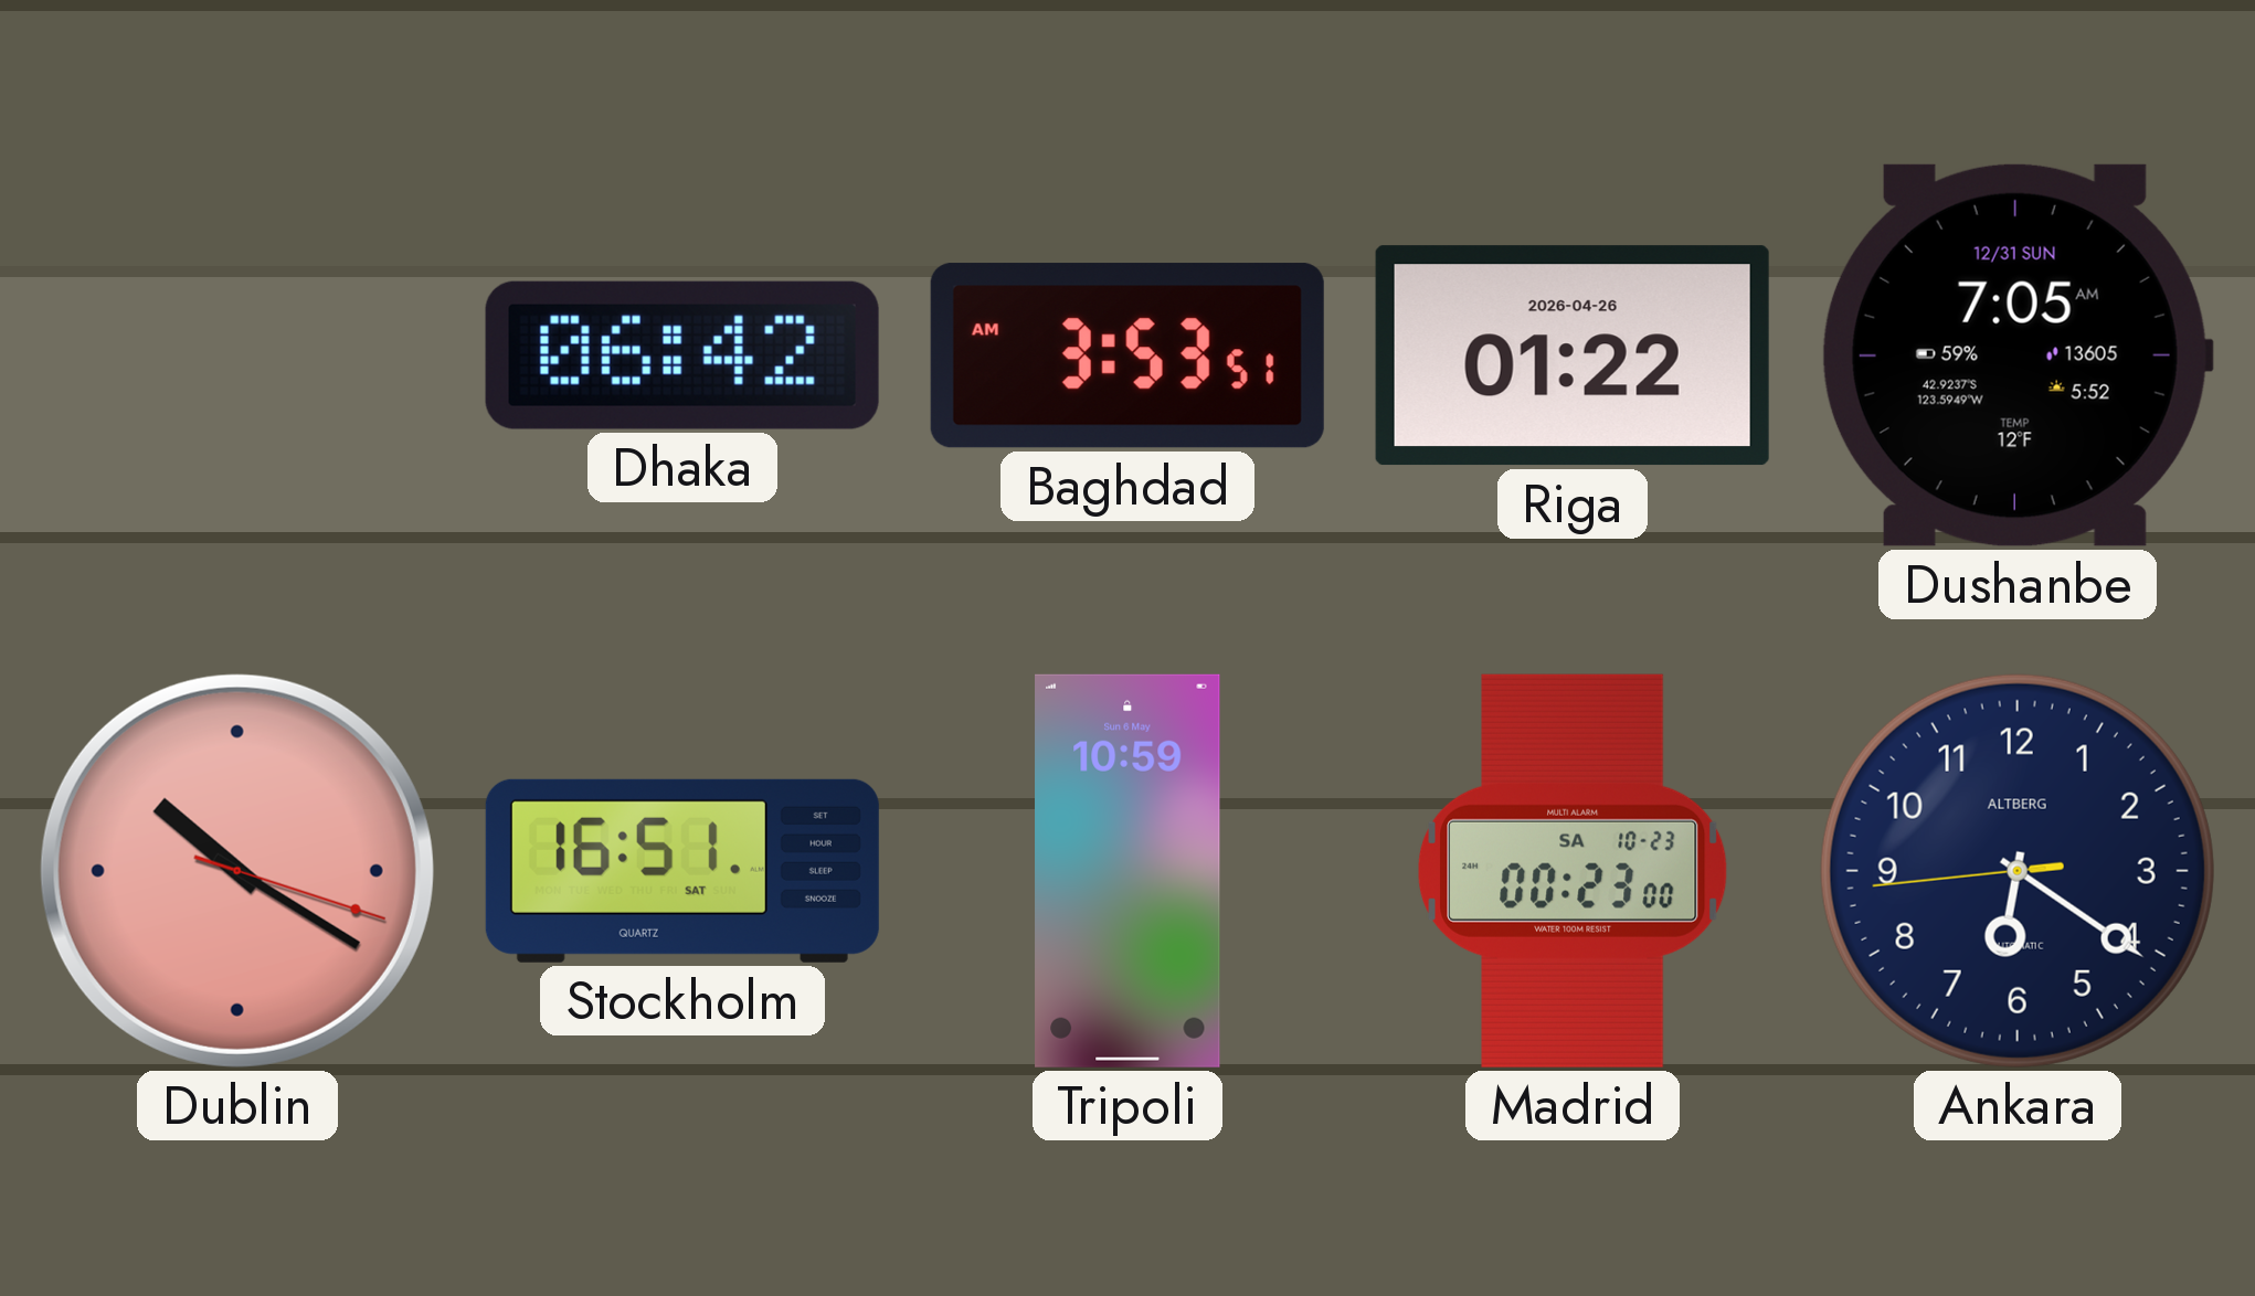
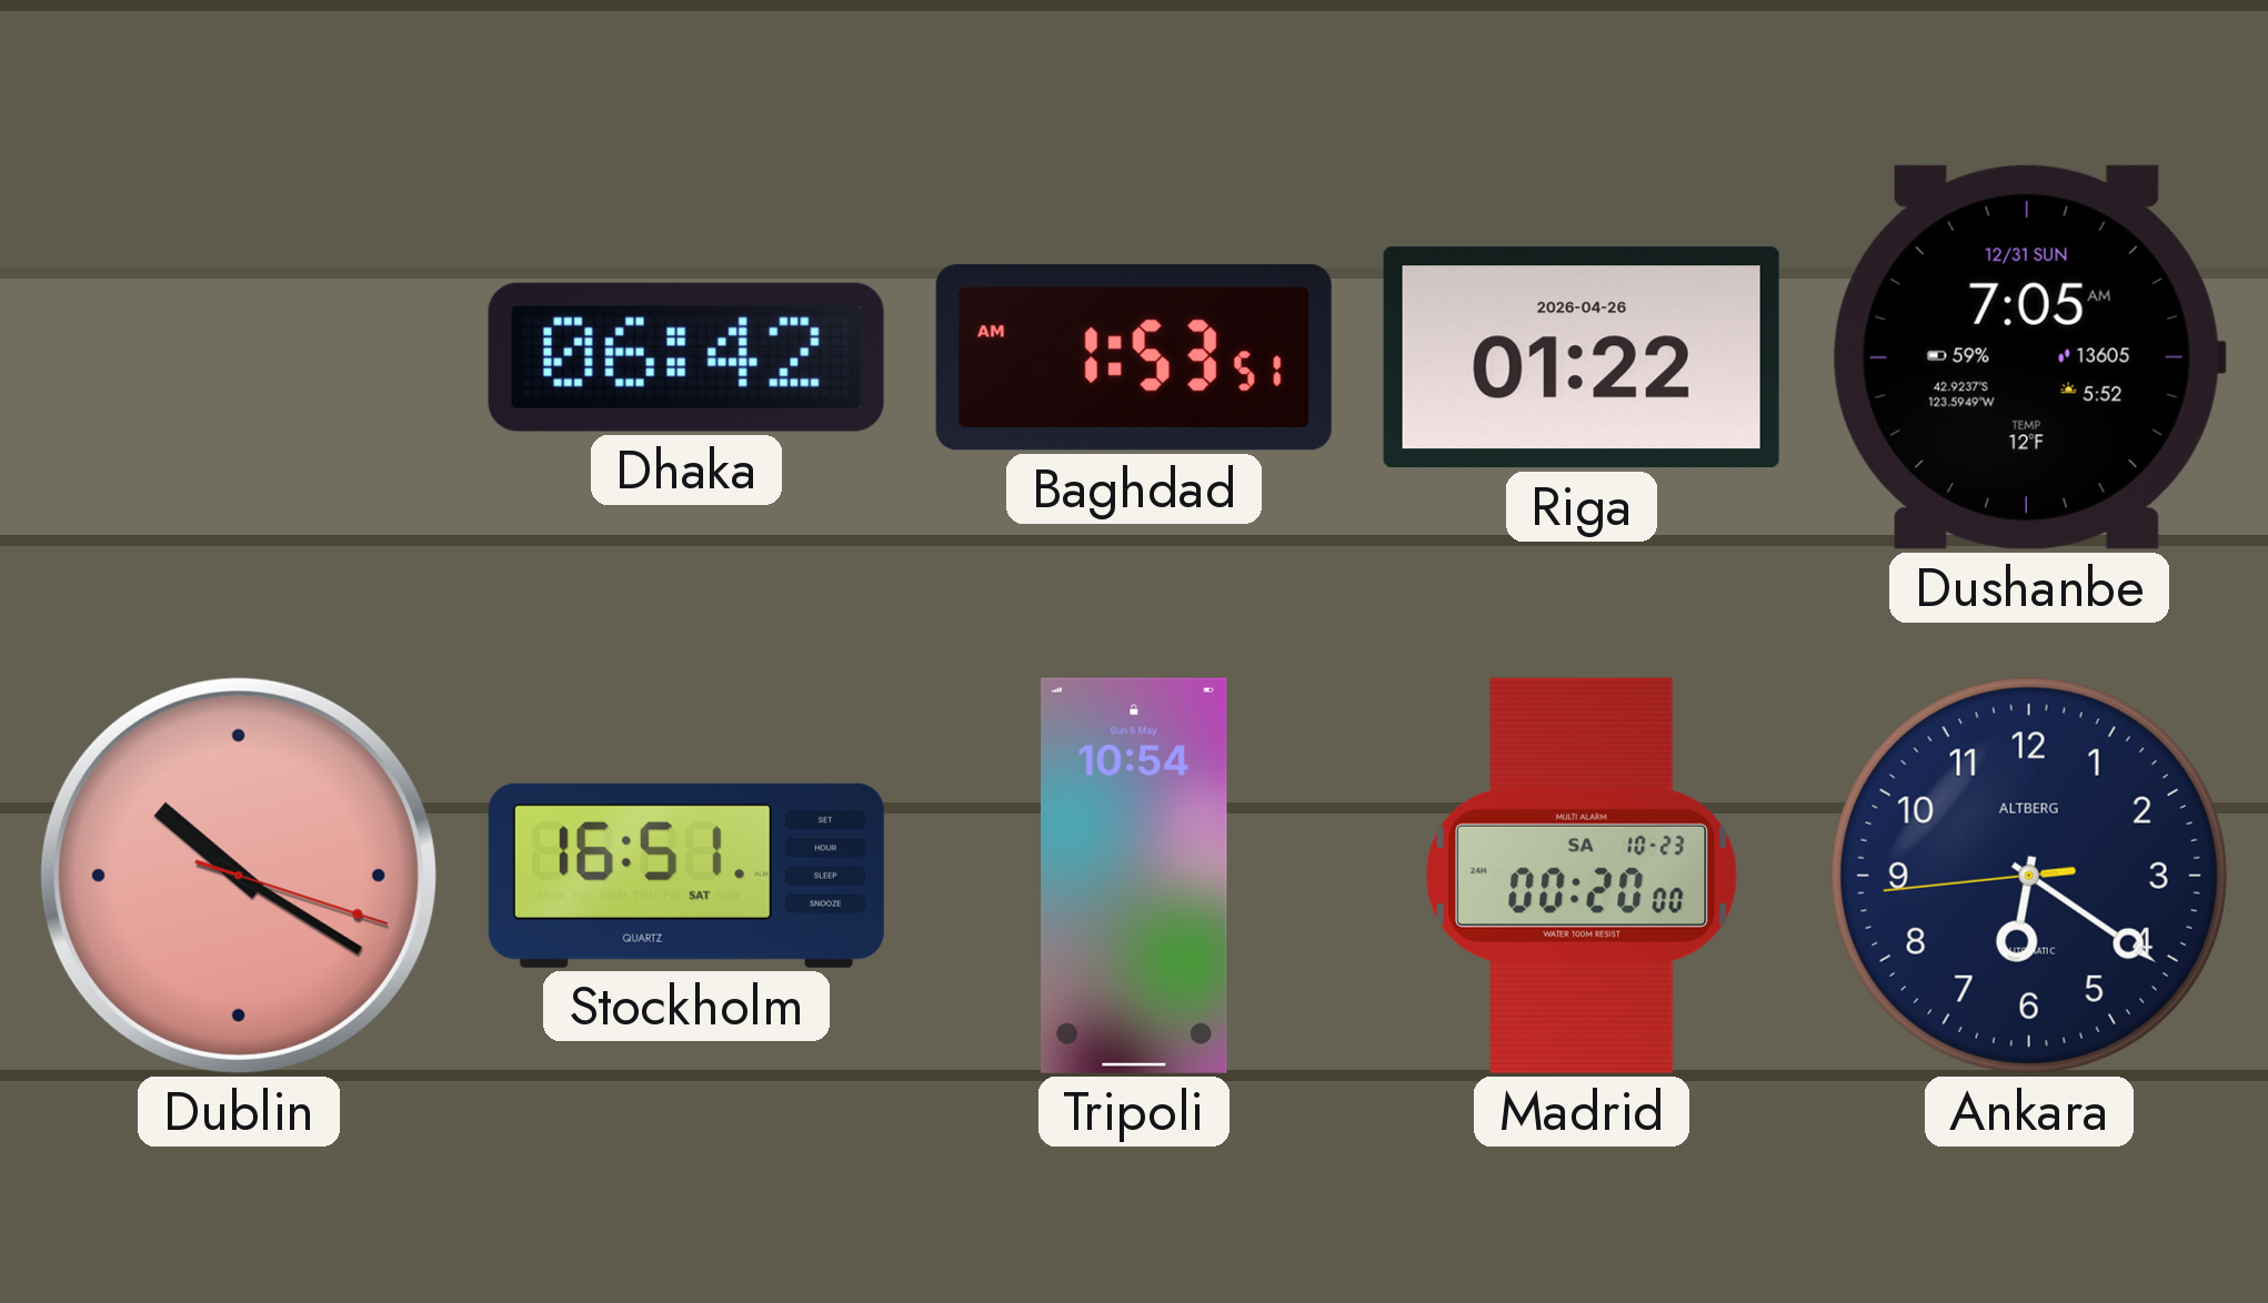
Baghdad: 3:53 -> 1:53
Tripoli: 10:59 -> 10:54
Madrid: 00:23 -> 00:20
